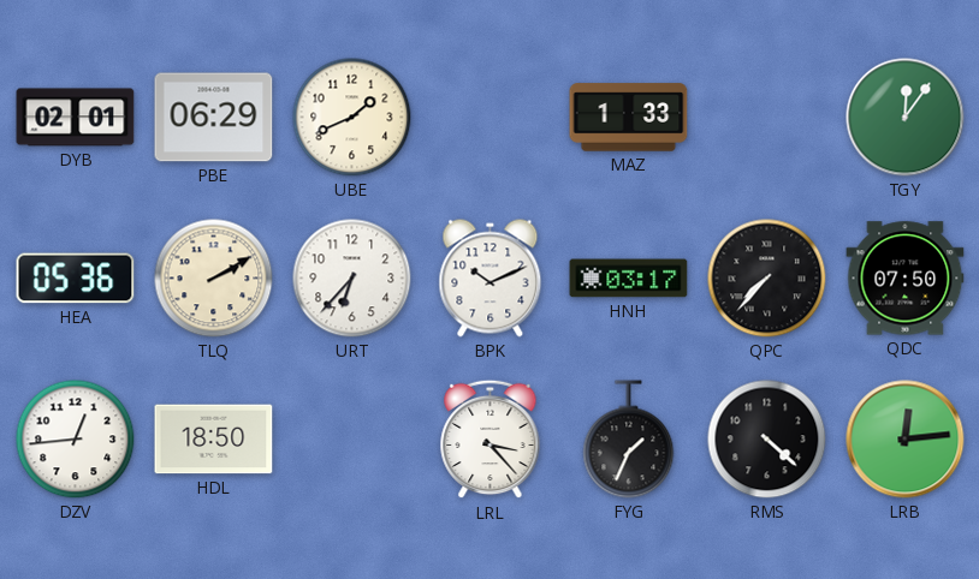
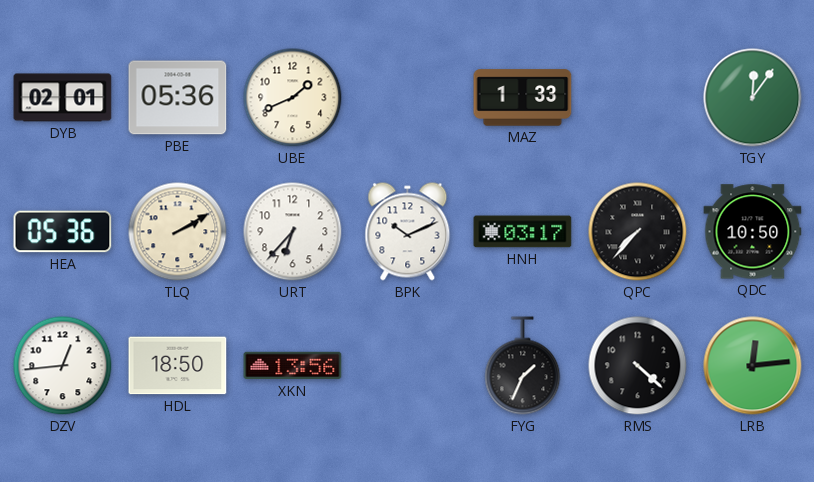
PBE: 06:29 -> 05:36
QDC: 07:50 -> 10:50
XKN: none -> 13:56
LRL: 3:23 -> none
